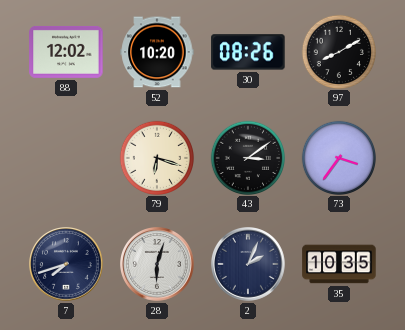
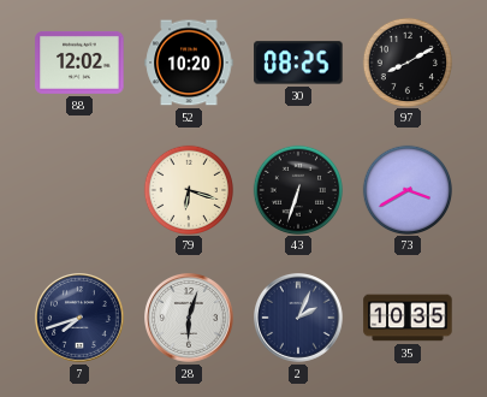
30: 08:26 -> 08:25
43: 3:09 -> 6:33
73: 3:36 -> 3:40
